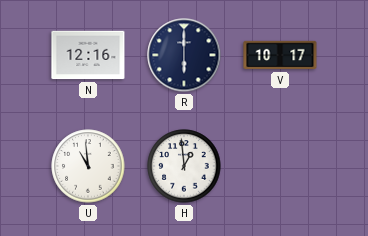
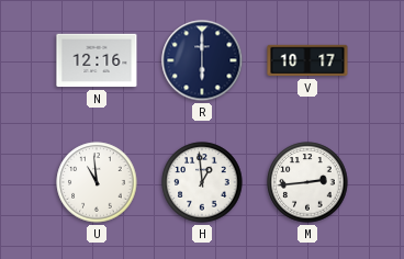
M: none -> 2:44
